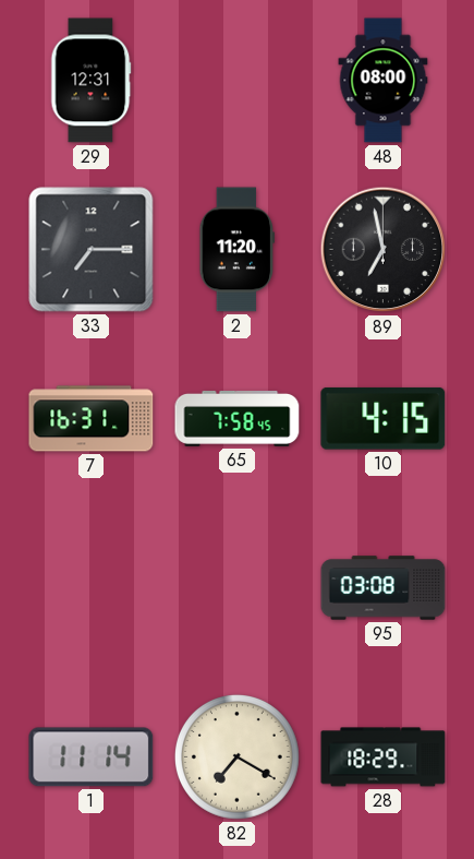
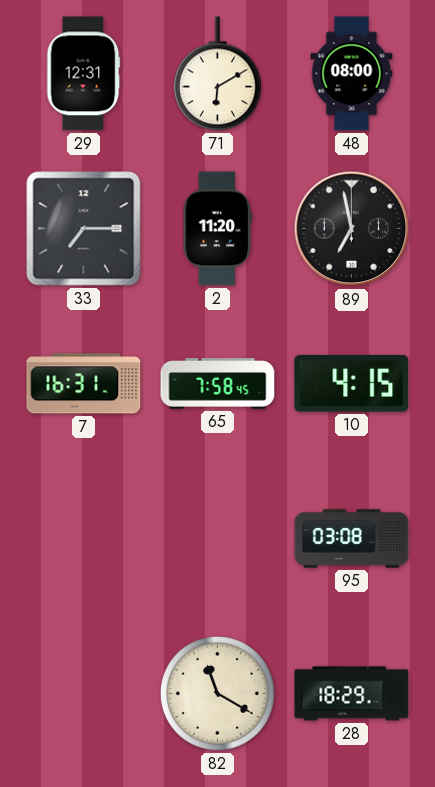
71: none -> 6:10
1: 11:14 -> none
82: 7:20 -> 11:20
